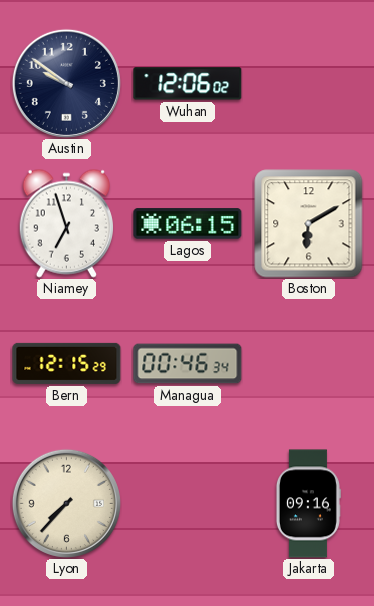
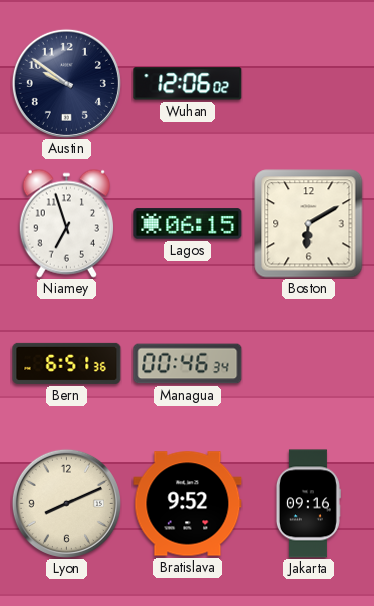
Bern: 12:15 -> 6:51
Lyon: 7:37 -> 8:11
Bratislava: none -> 9:52
